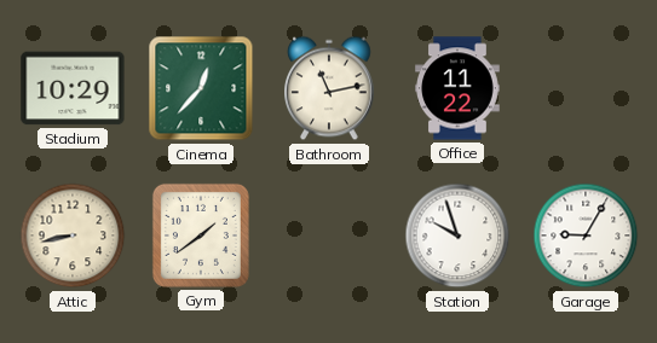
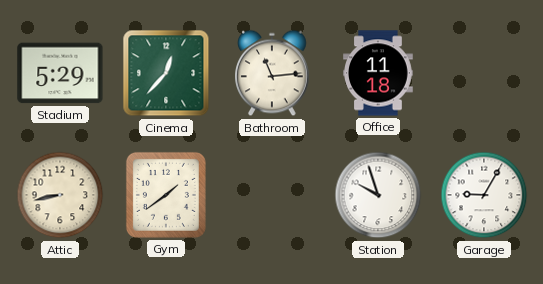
Stadium: 10:29 -> 5:29
Bathroom: 11:13 -> 11:14
Office: 11:22 -> 11:18
